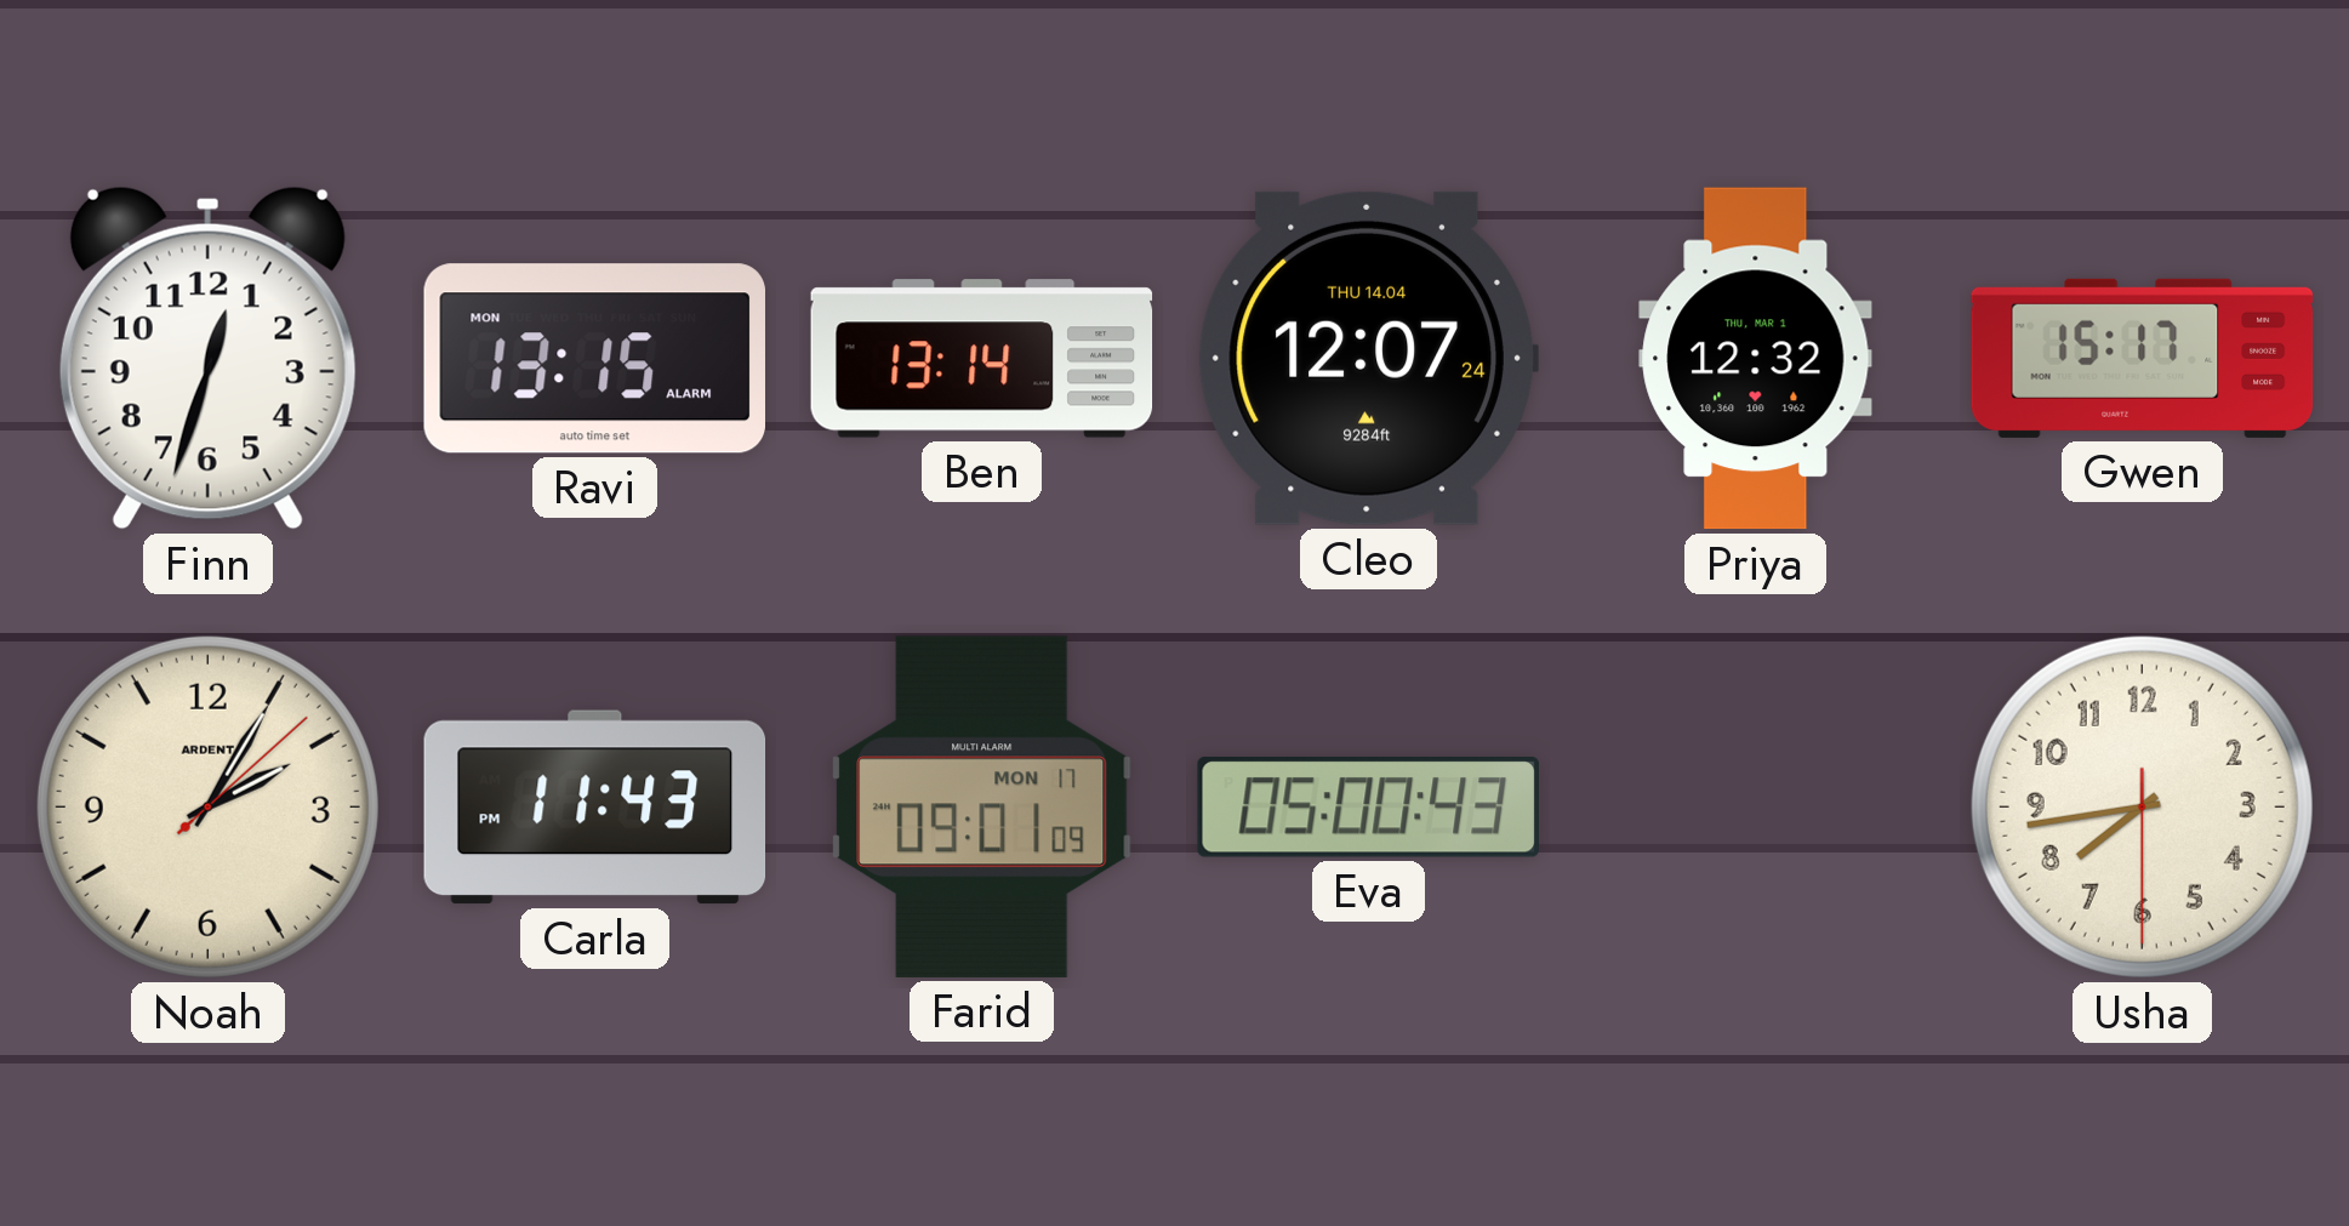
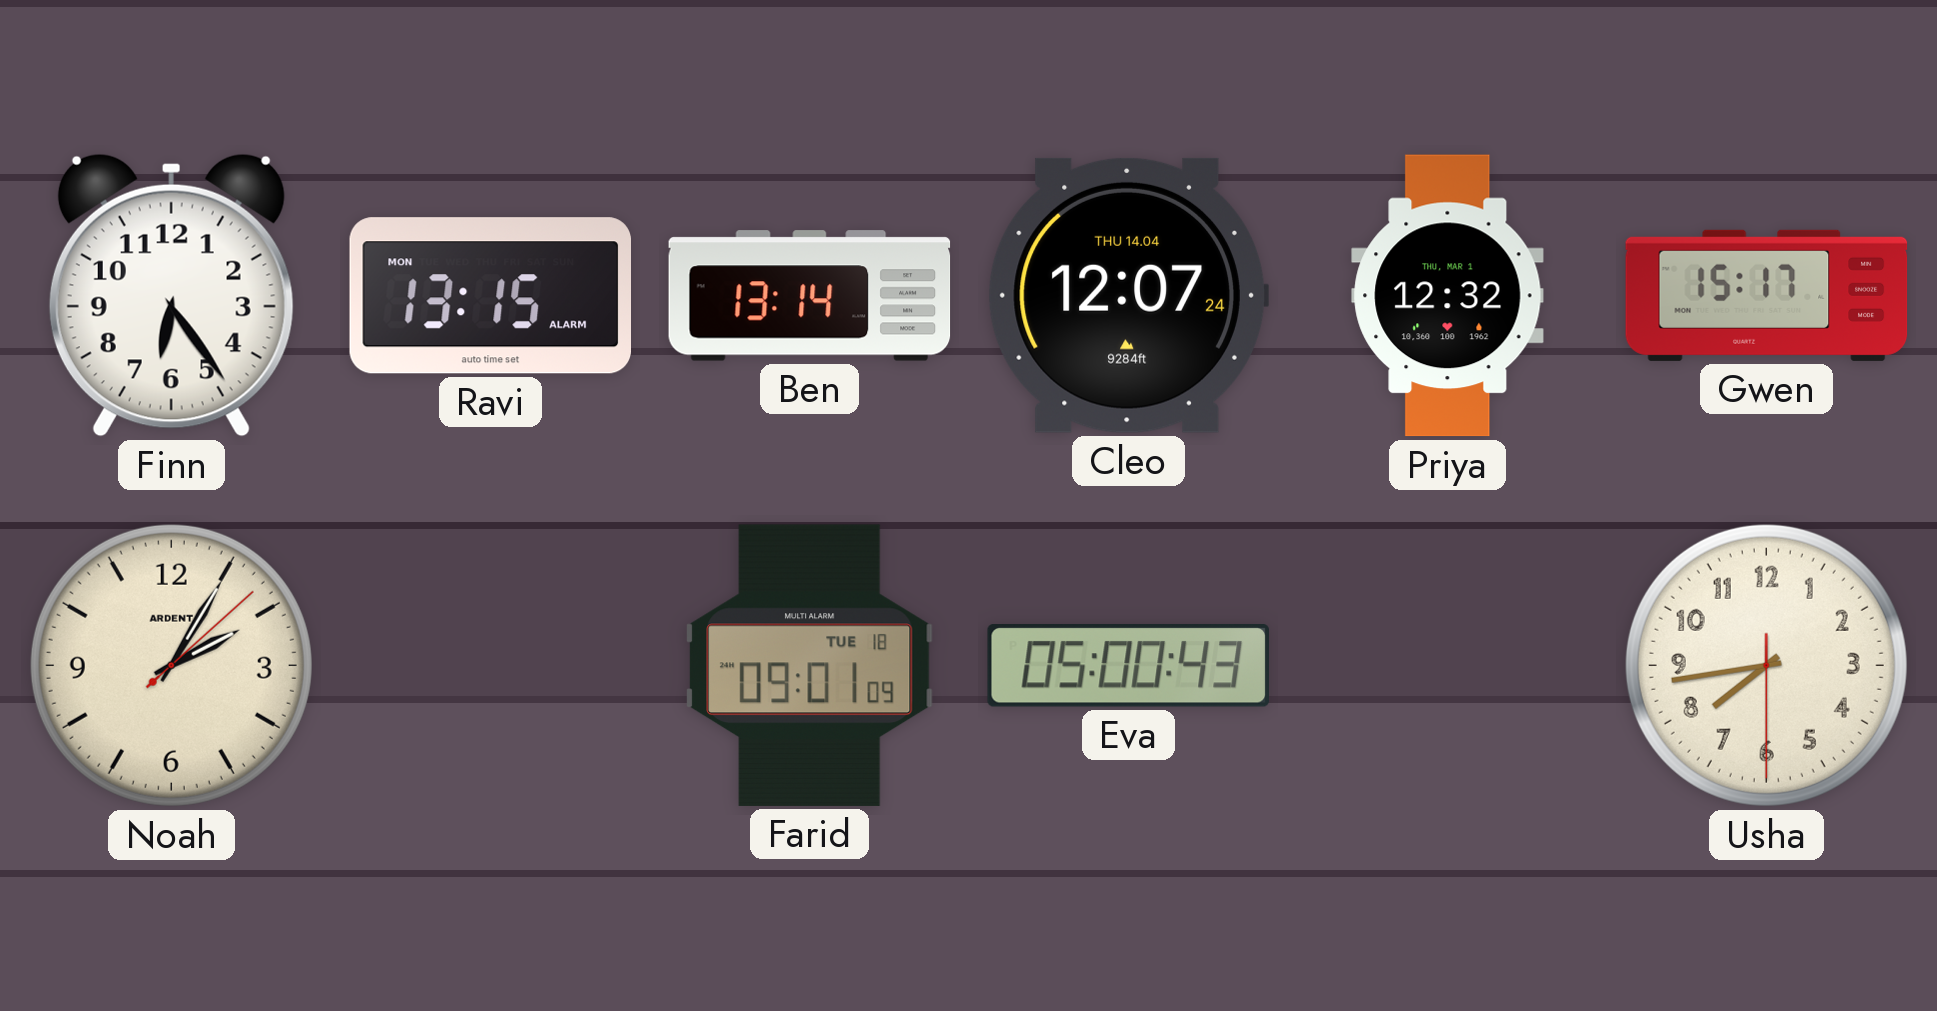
Finn: 12:33 -> 6:24
Carla: 11:43 -> none
Farid date: MON 17 -> TUE 18
